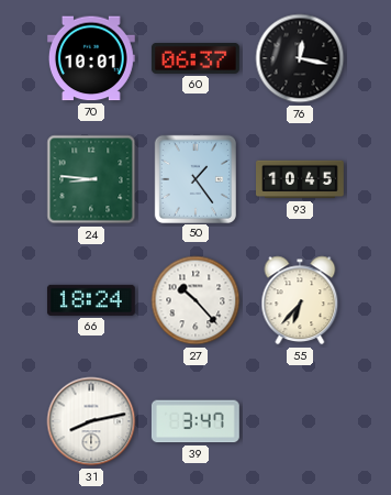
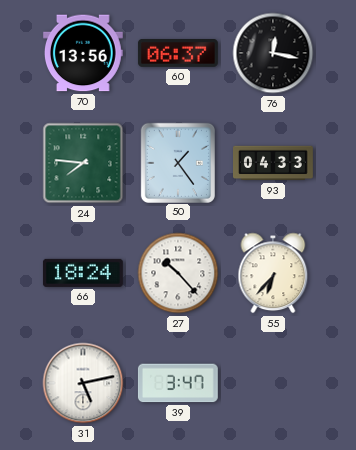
70: 10:01 -> 13:56
24: 8:46 -> 7:46
93: 10:45 -> 04:33
31: 8:13 -> 5:13
